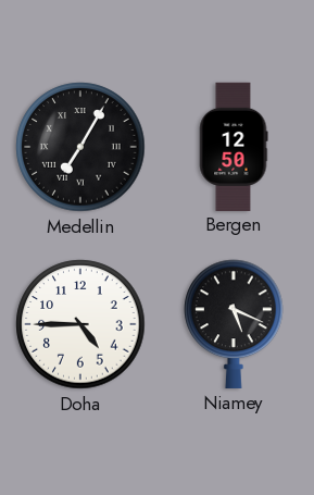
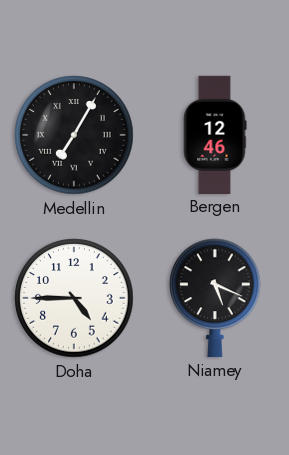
Bergen: 12:50 -> 12:46
